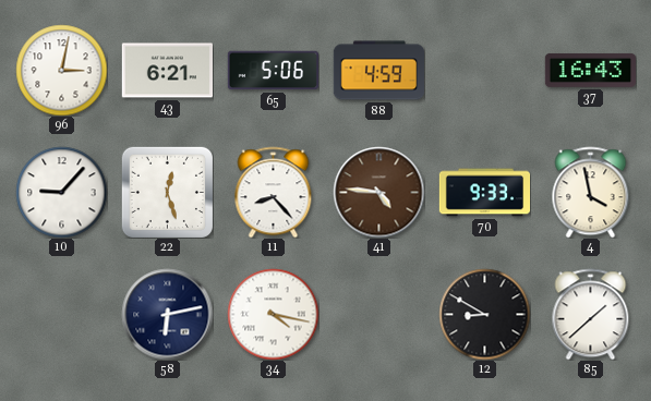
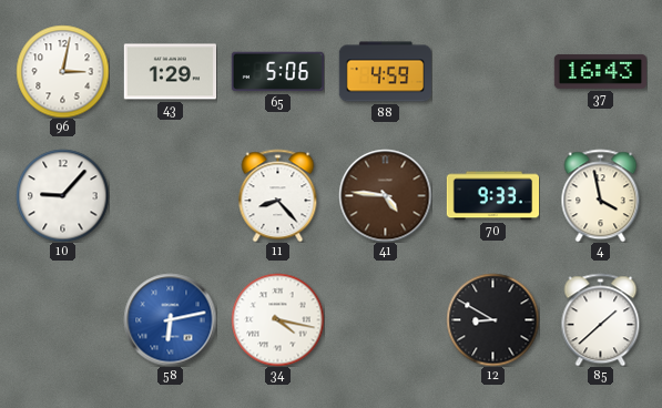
43: 6:21 -> 1:29
22: 12:27 -> none
58 dial: navy -> blue
